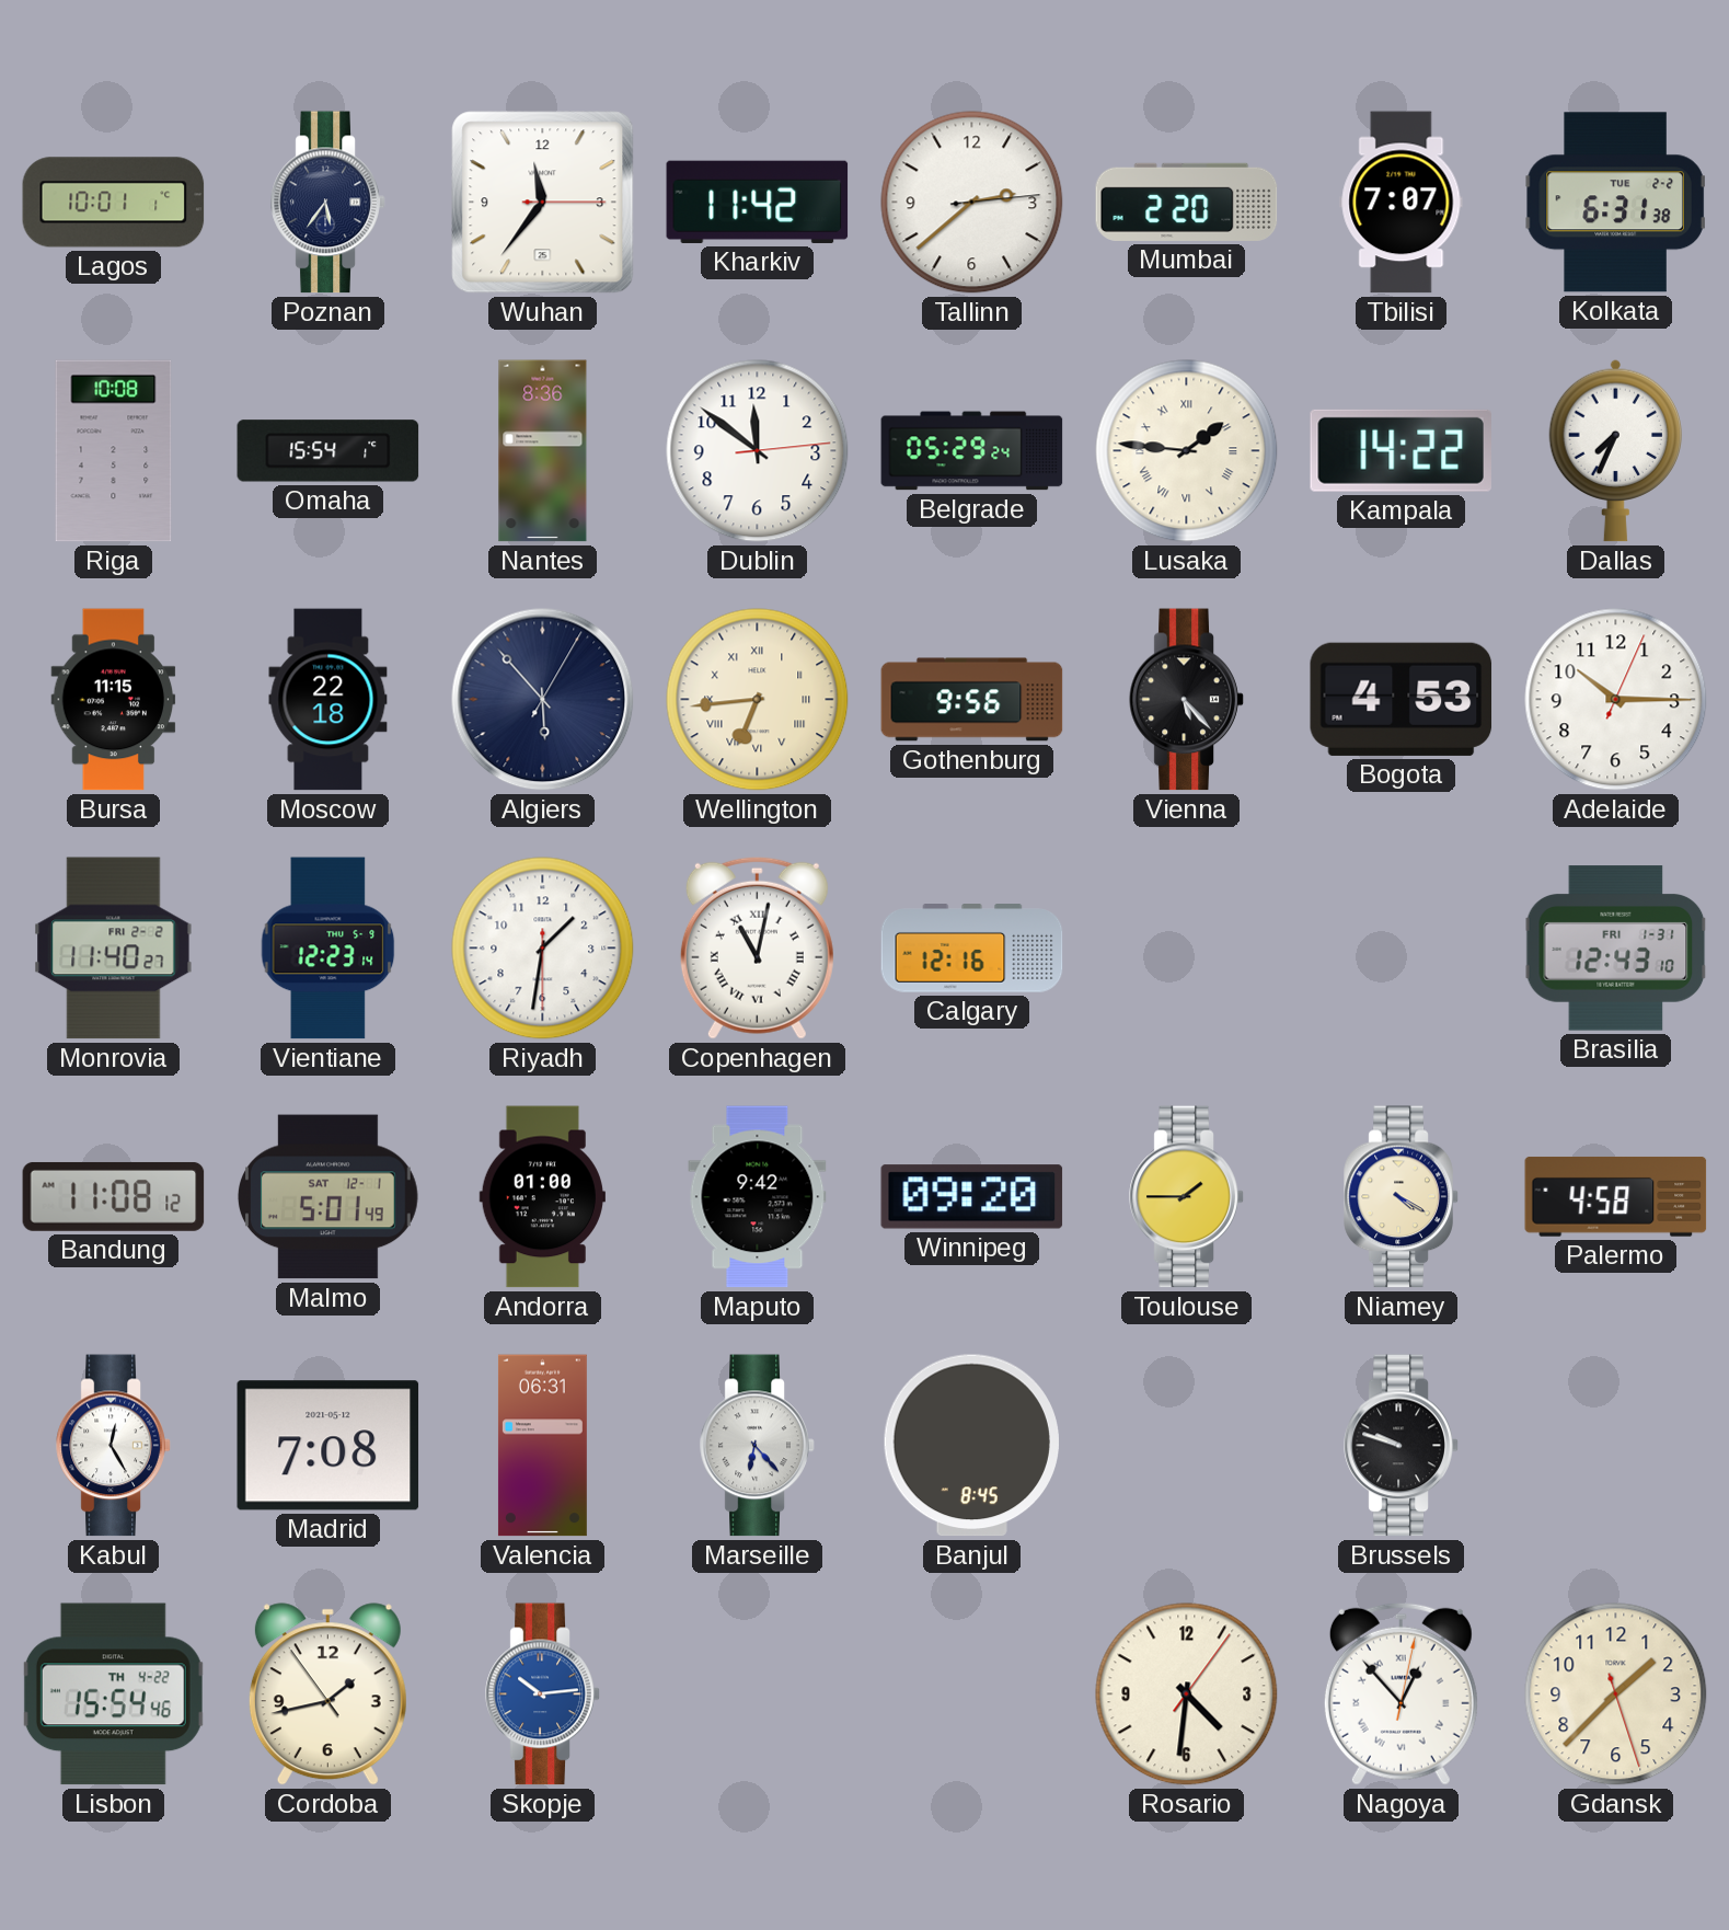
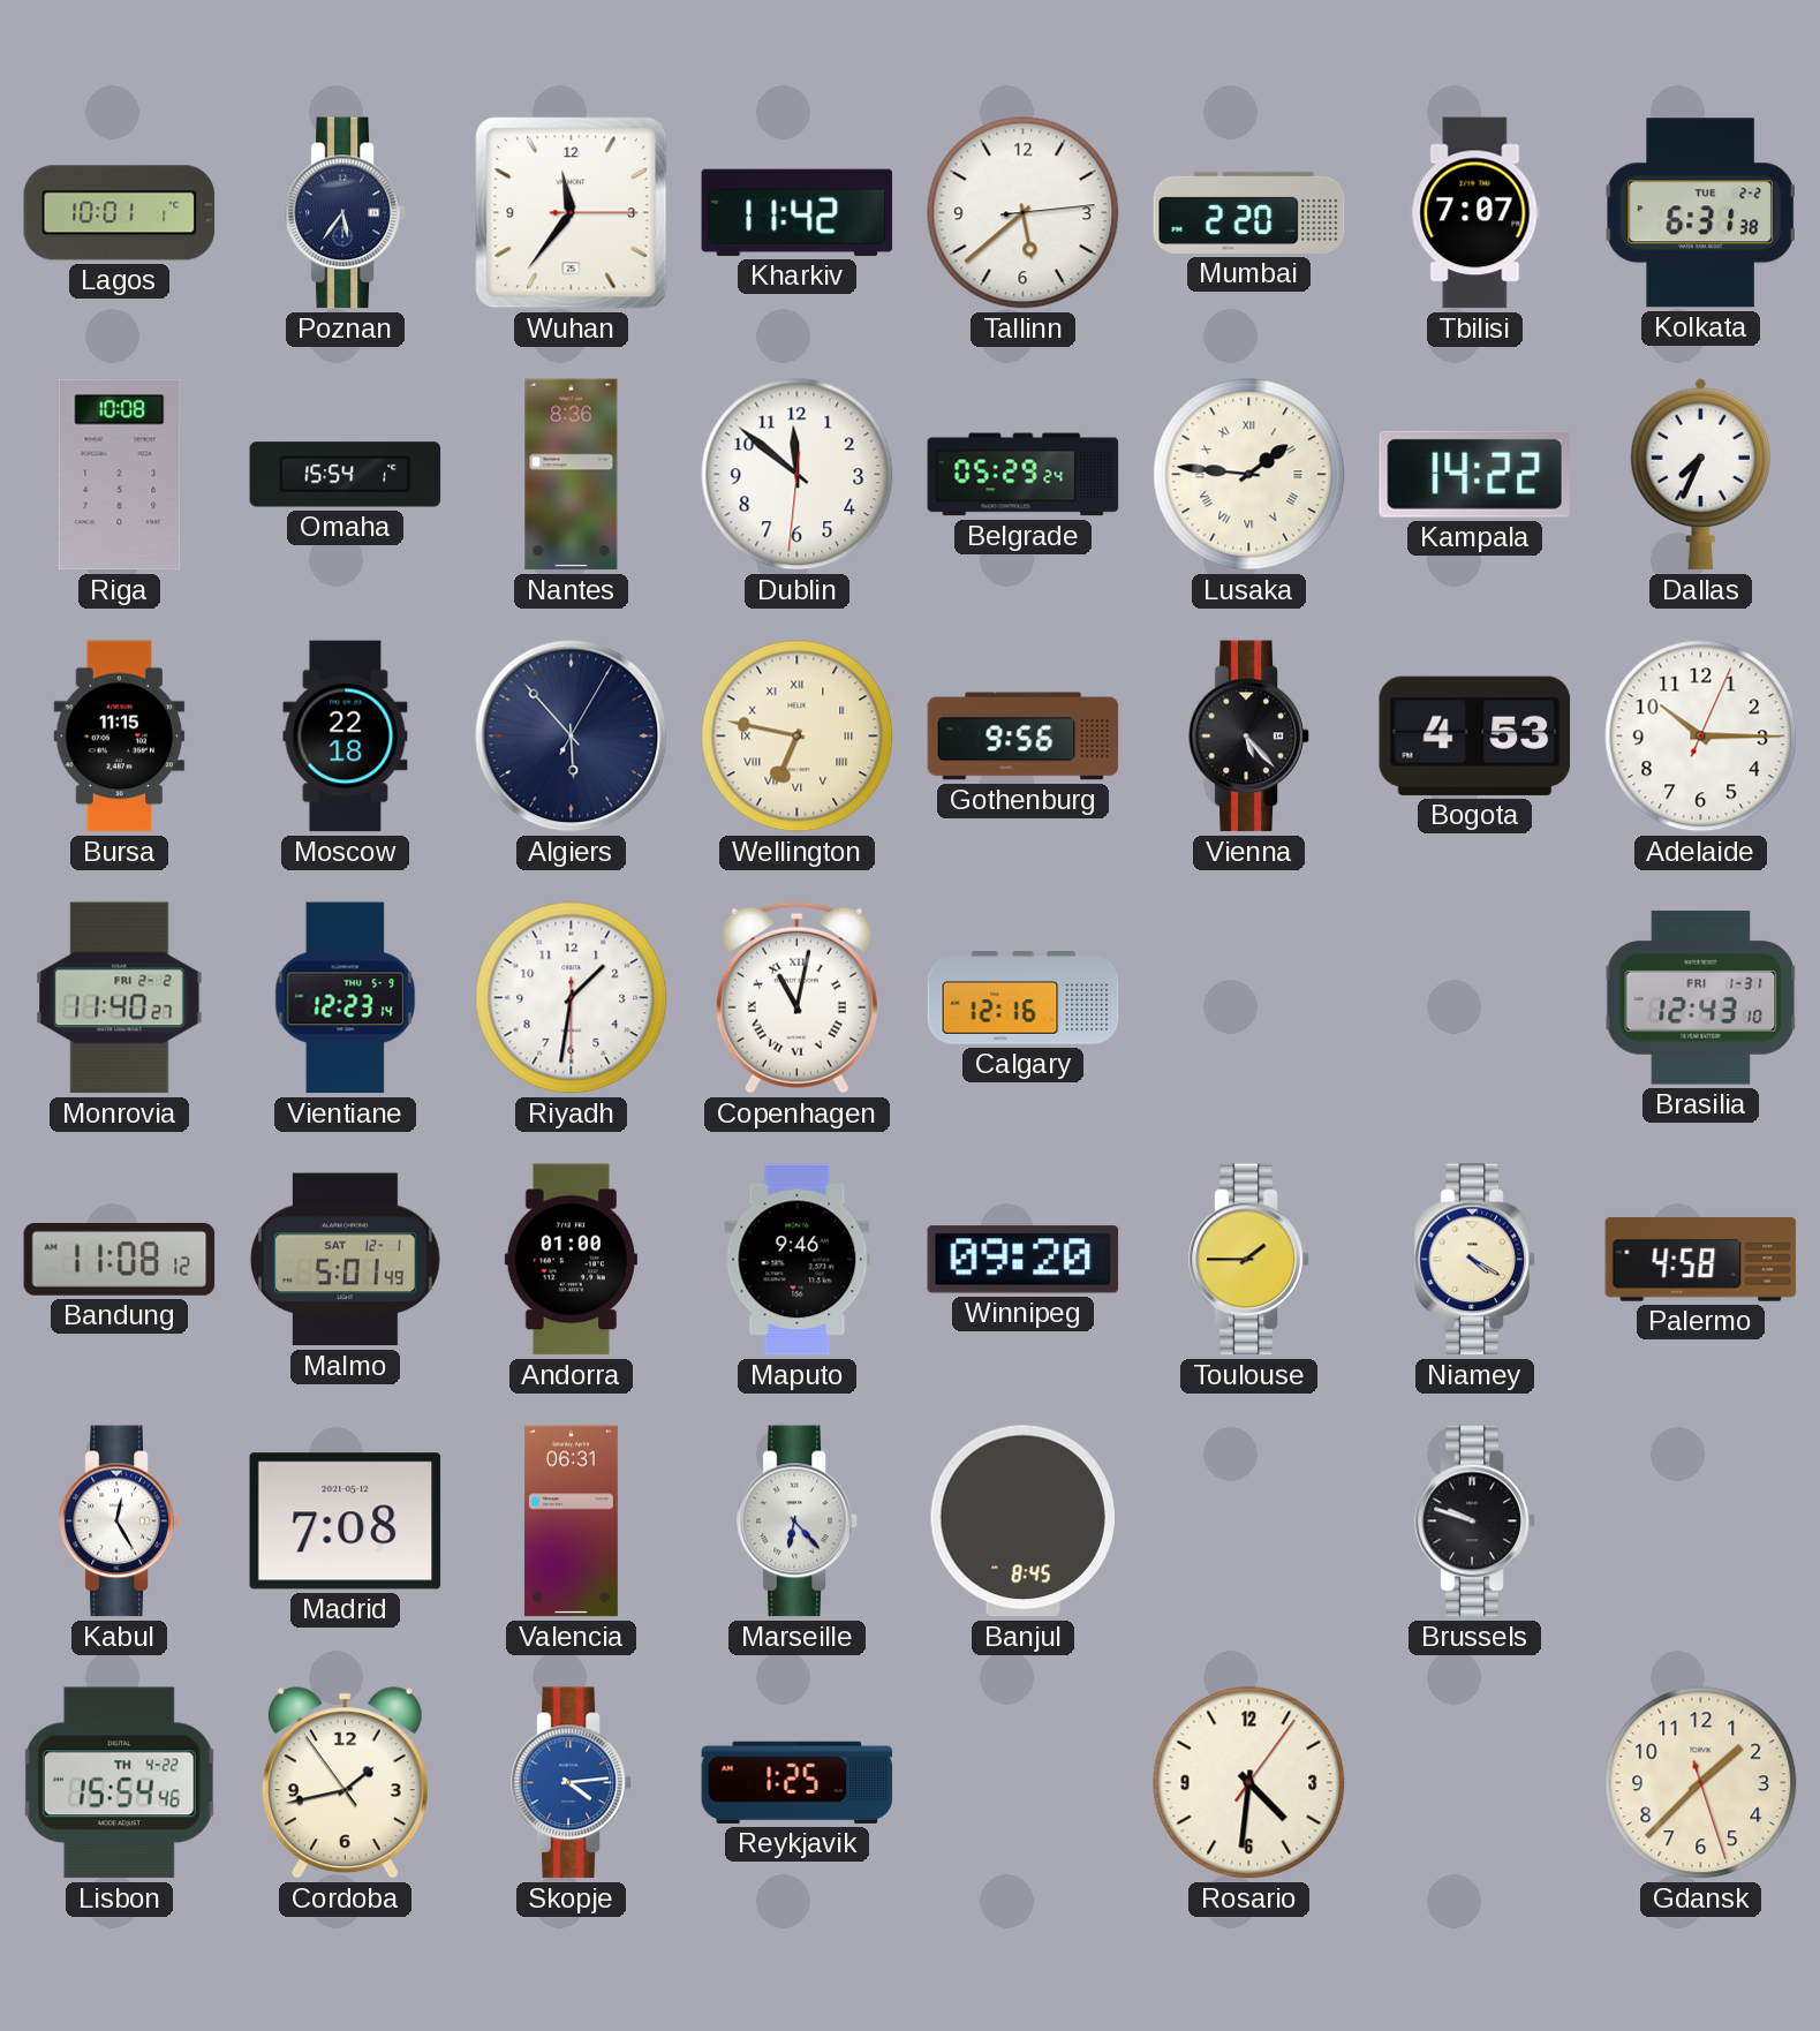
Tallinn: 2:38 -> 5:38
Dublin: 11:51:14 -> 11:51:31
Wellington: 6:44 -> 6:47
Maputo: 9:42 -> 9:46
Skopje: 10:14 -> 4:14
Reykjavik: none -> 1:25
Nagoya: 12:53 -> none
